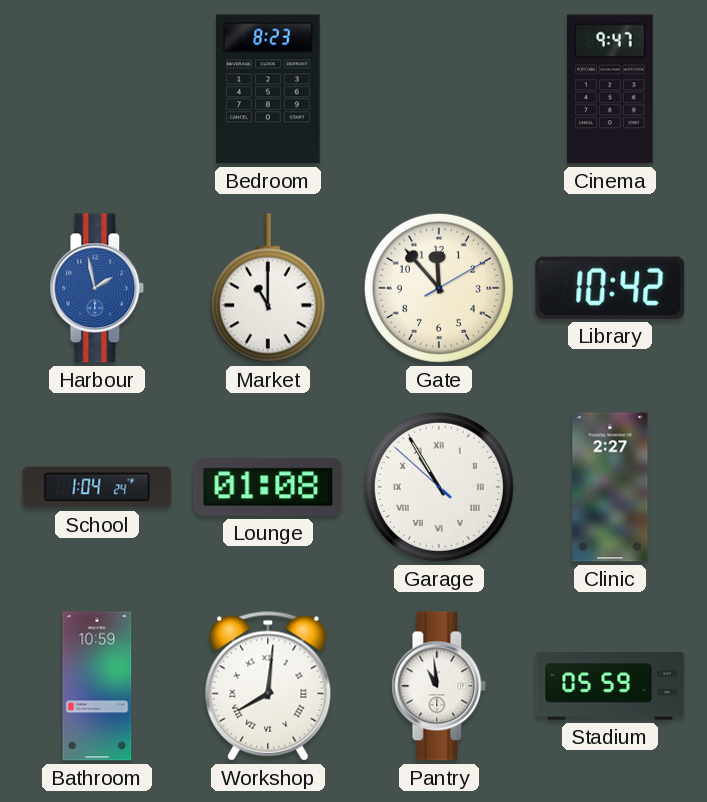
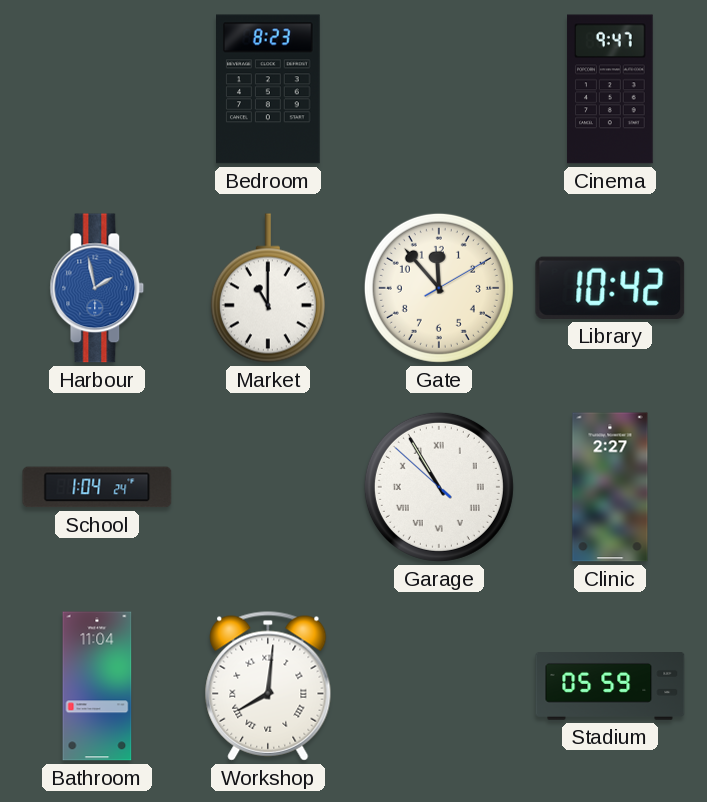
Lounge: 01:08 -> none
Bathroom: 10:59 -> 11:04
Pantry: 10:59 -> none
